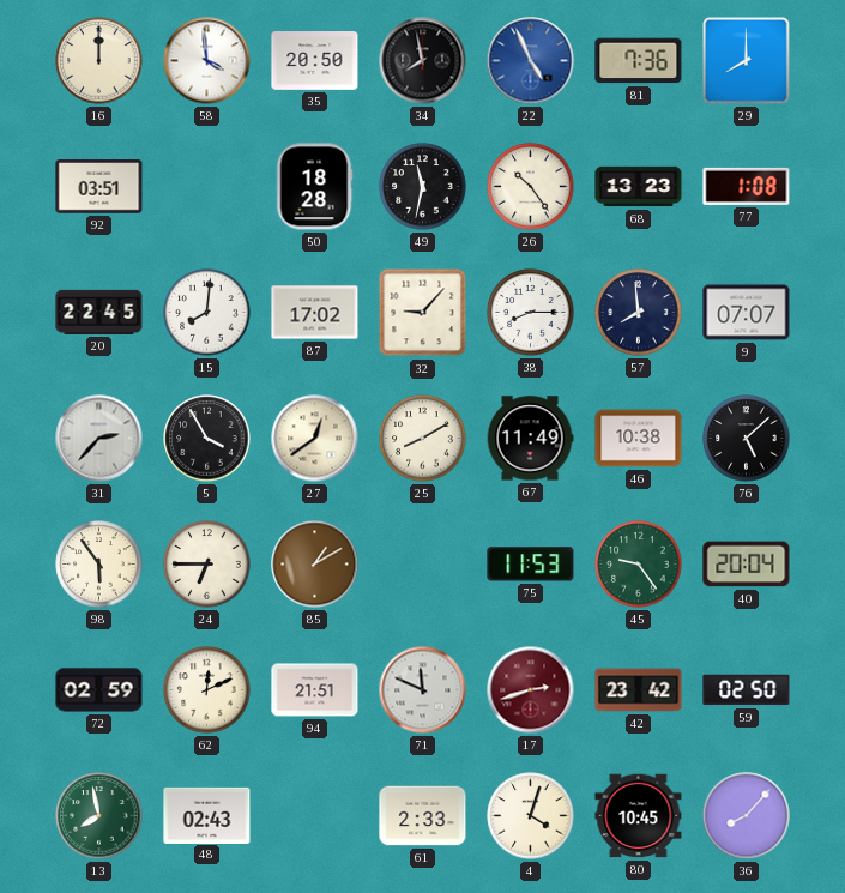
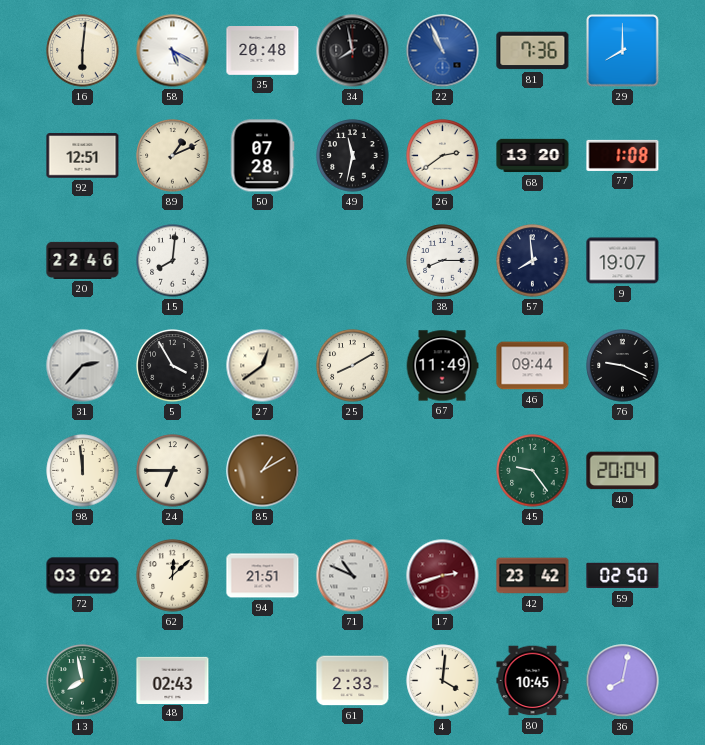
16: 12:00 -> 6:01
58: 3:59 -> 5:20
35: 20:50 -> 20:48
22: 4:56 -> 10:56
92: 03:51 -> 12:51
89: none -> 1:11
50: 18:28 -> 07:28
26: 10:24 -> 2:39
68: 13:23 -> 13:20
20: 22:45 -> 22:46
87: 17:02 -> none
32: 9:07 -> none
9: 07:07 -> 19:07
46: 10:38 -> 09:44
76: 5:08 -> 9:19
98: 5:54 -> 11:59
75: 11:53 -> none
72: 02:59 -> 03:02
62: 12:11 -> 12:08
71: 11:49 -> 10:49
4: 4:03 -> 4:01
36: 8:07 -> 8:02
